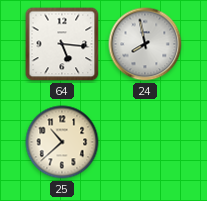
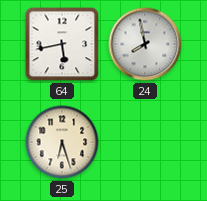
64: 5:16 -> 5:43
25: 10:38 -> 6:27
